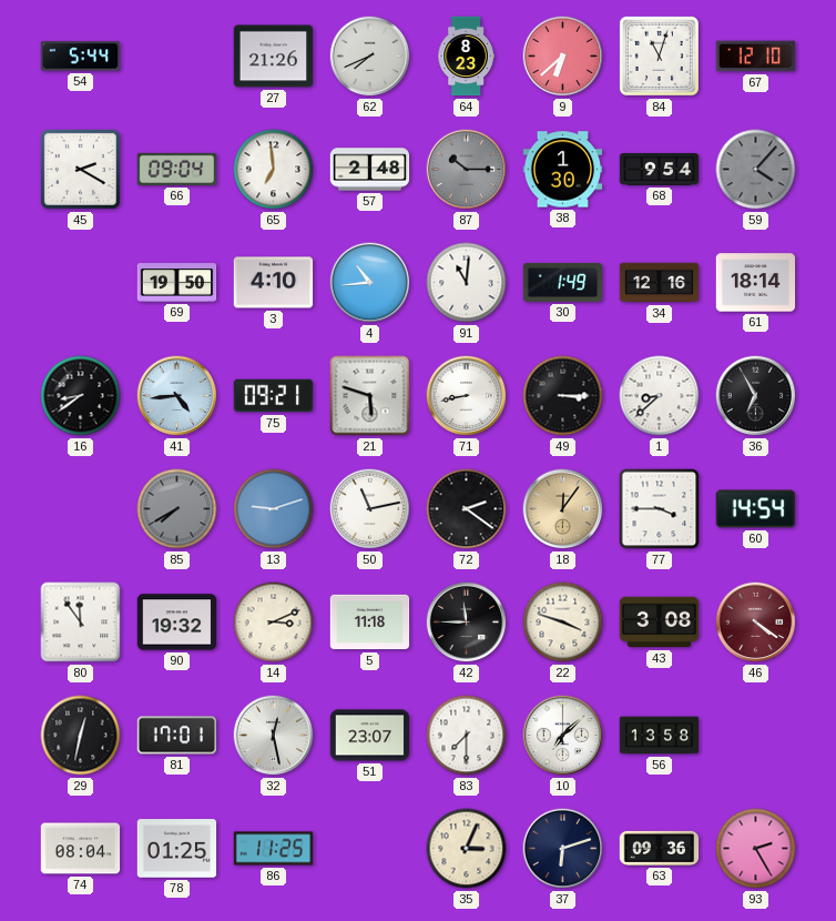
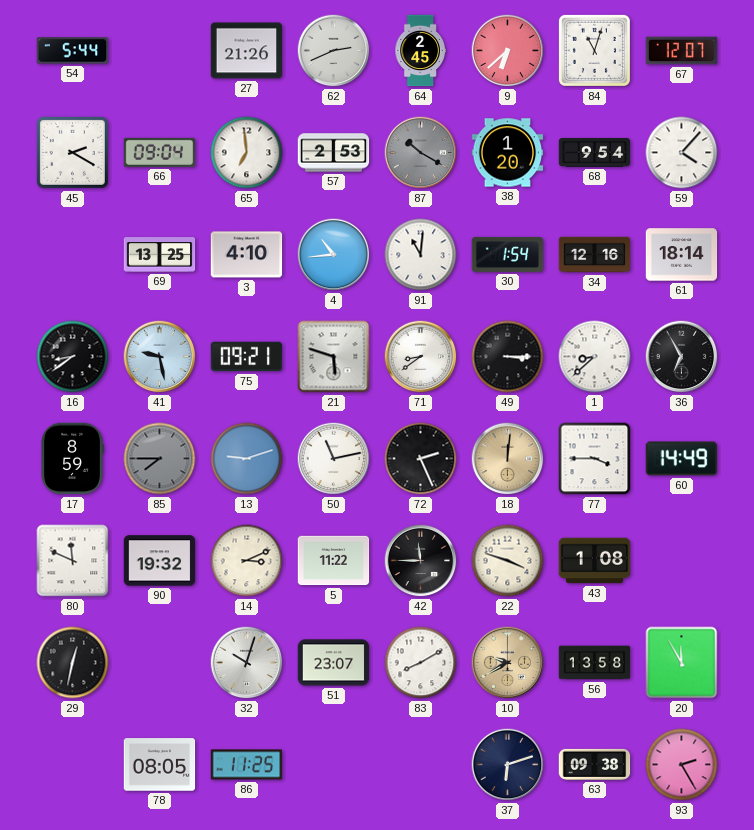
62: 7:41 -> 2:41
64: 8:23 -> 2:45
67: 12:10 -> 12:07
57: 2:48 -> 2:53
87: 10:15 -> 10:20
38: 1:30 -> 1:20
59 dial: grey -> white
69: 19:50 -> 13:25
30: 1:49 -> 1:54
41: 4:44 -> 9:28
71: 8:43 -> 8:39
17: none -> 8:59
85: 7:40 -> 7:45
72: 2:21 -> 2:26
18: 12:06 -> 12:01
60: 14:54 -> 14:49
80: 11:54 -> 11:49
5: 11:18 -> 11:22
43: 3:08 -> 1:08
46: 4:21 -> none
81: 17:01 -> none
32: 12:28 -> 10:03
83: 7:30 -> 8:10
10: 7:08 -> 9:40
10 dial: white -> champagne
20: none -> 11:55
74: 08:04 -> none
78: 01:25 -> 08:05
35: 3:04 -> none
63: 09:36 -> 09:38
